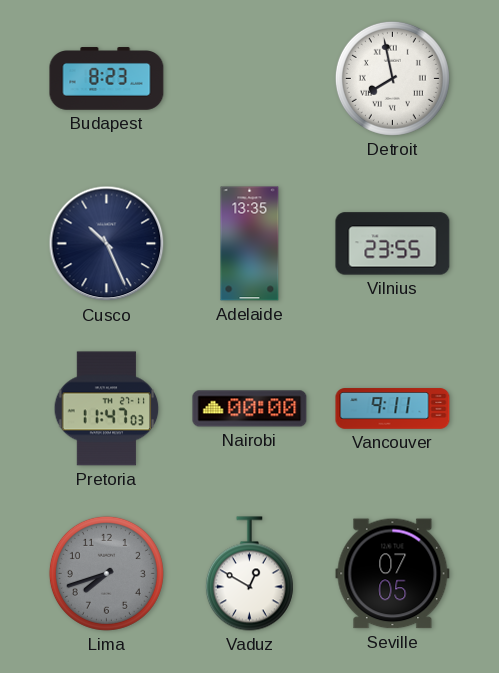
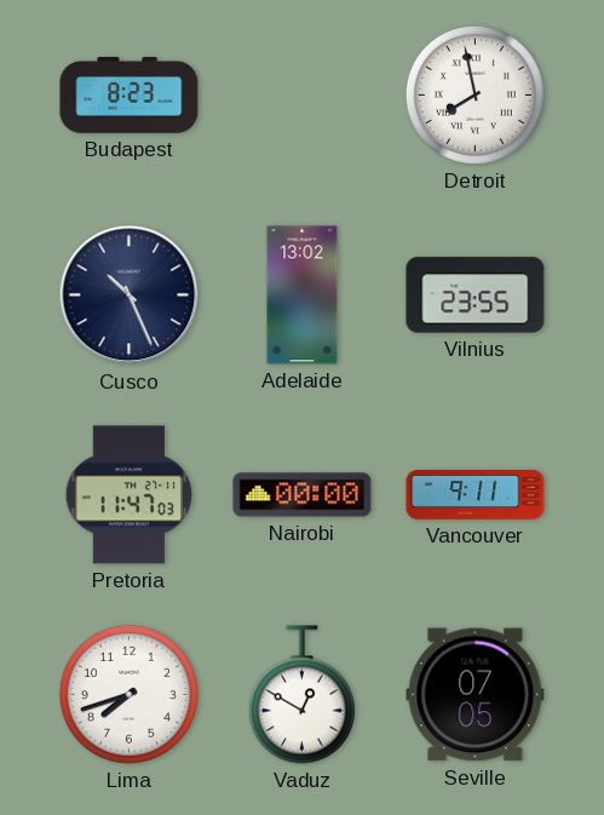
Adelaide: 13:35 -> 13:02
Lima dial: grey -> white
